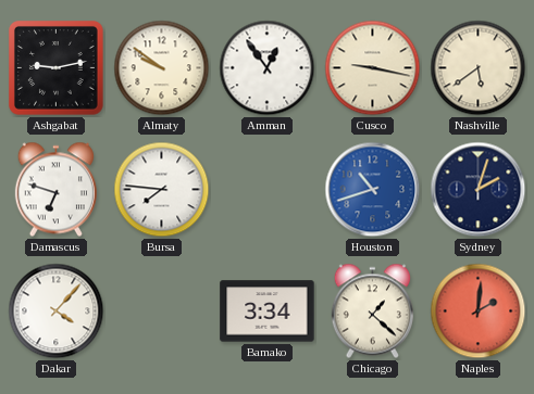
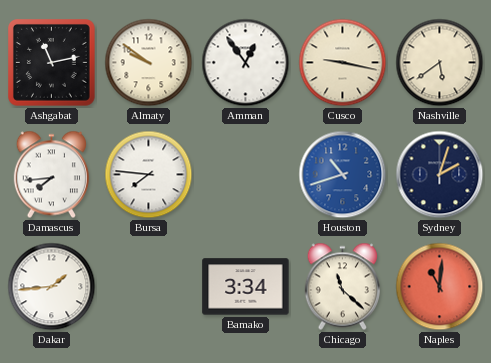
Ashgabat: 9:13 -> 11:13
Damascus: 6:48 -> 7:44
Dakar: 4:07 -> 1:44
Chicago: 1:22 -> 11:22
Naples: 2:01 -> 11:01
